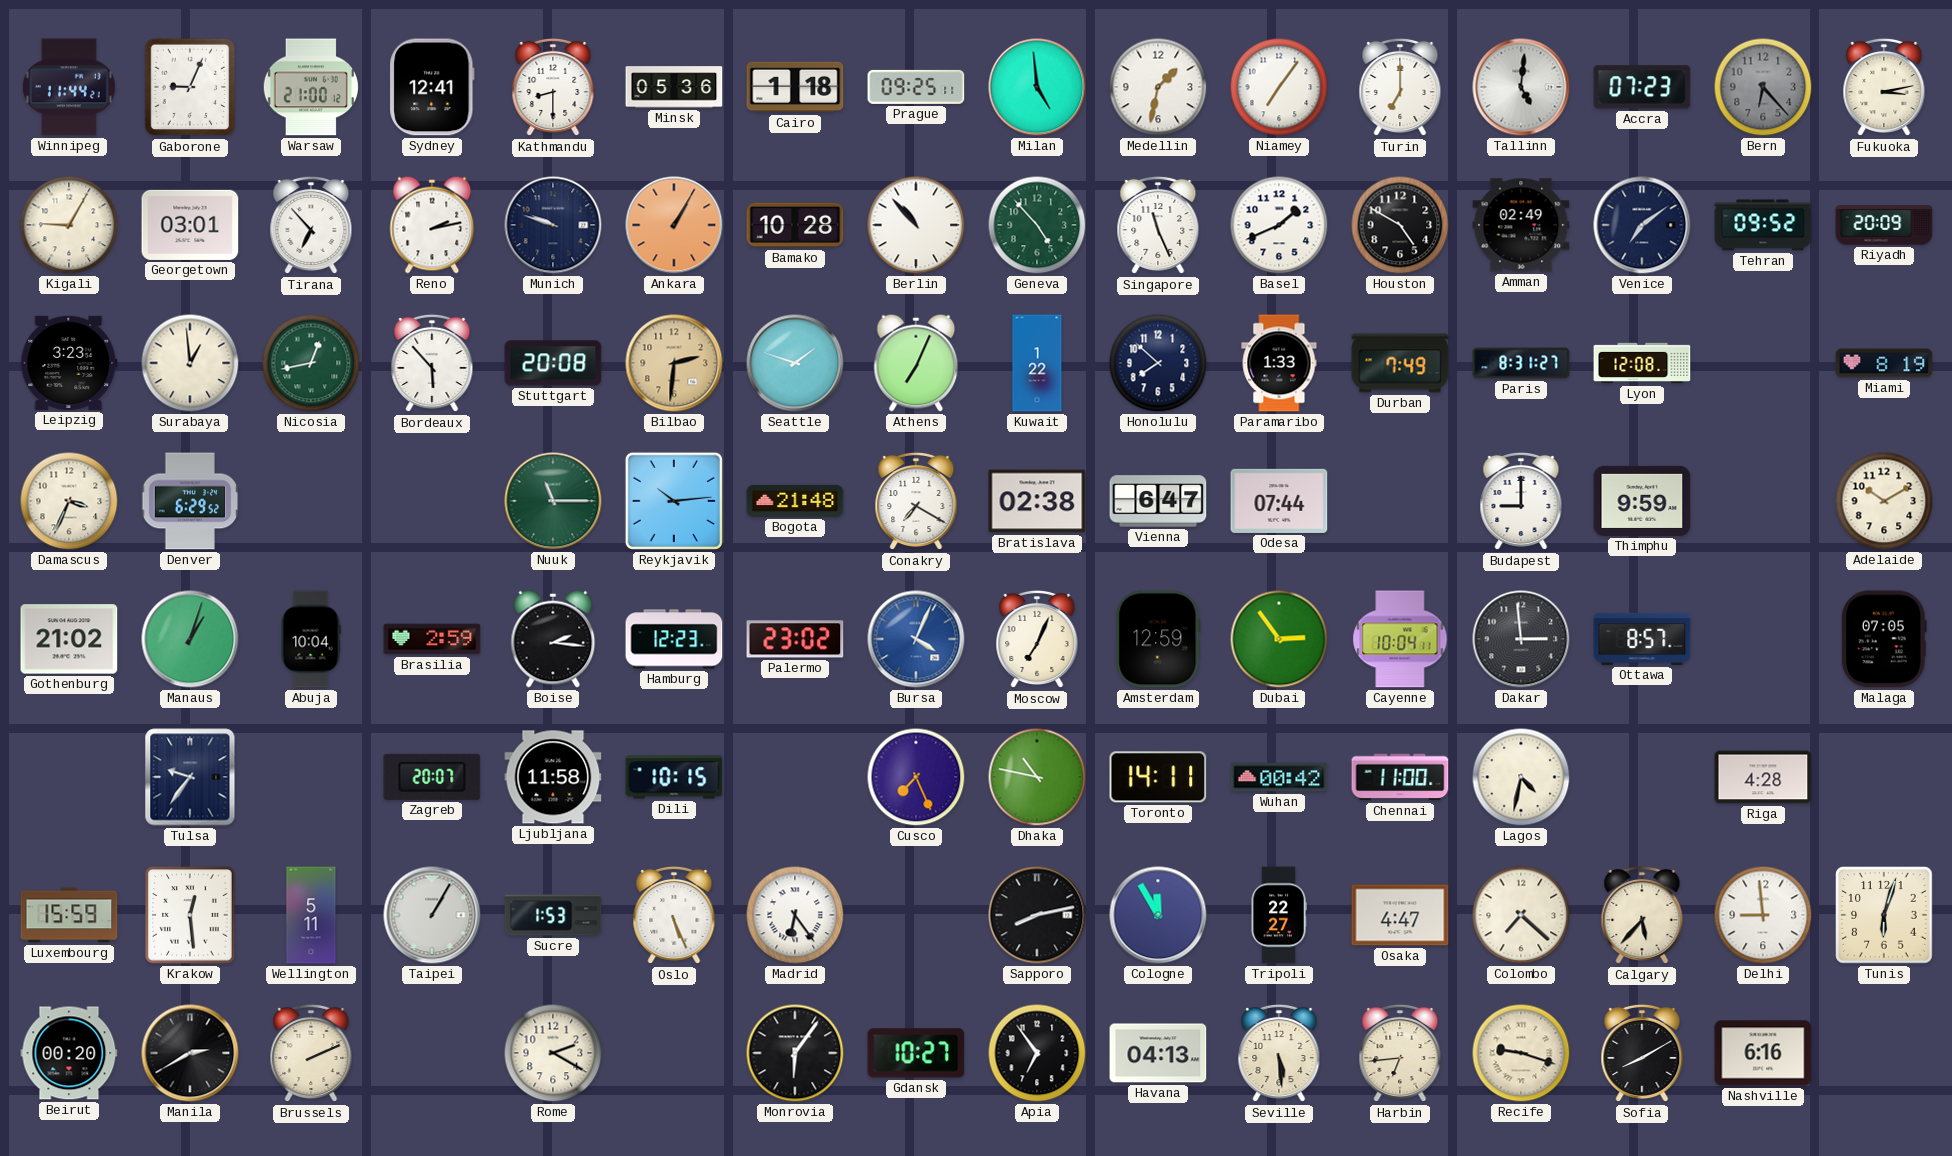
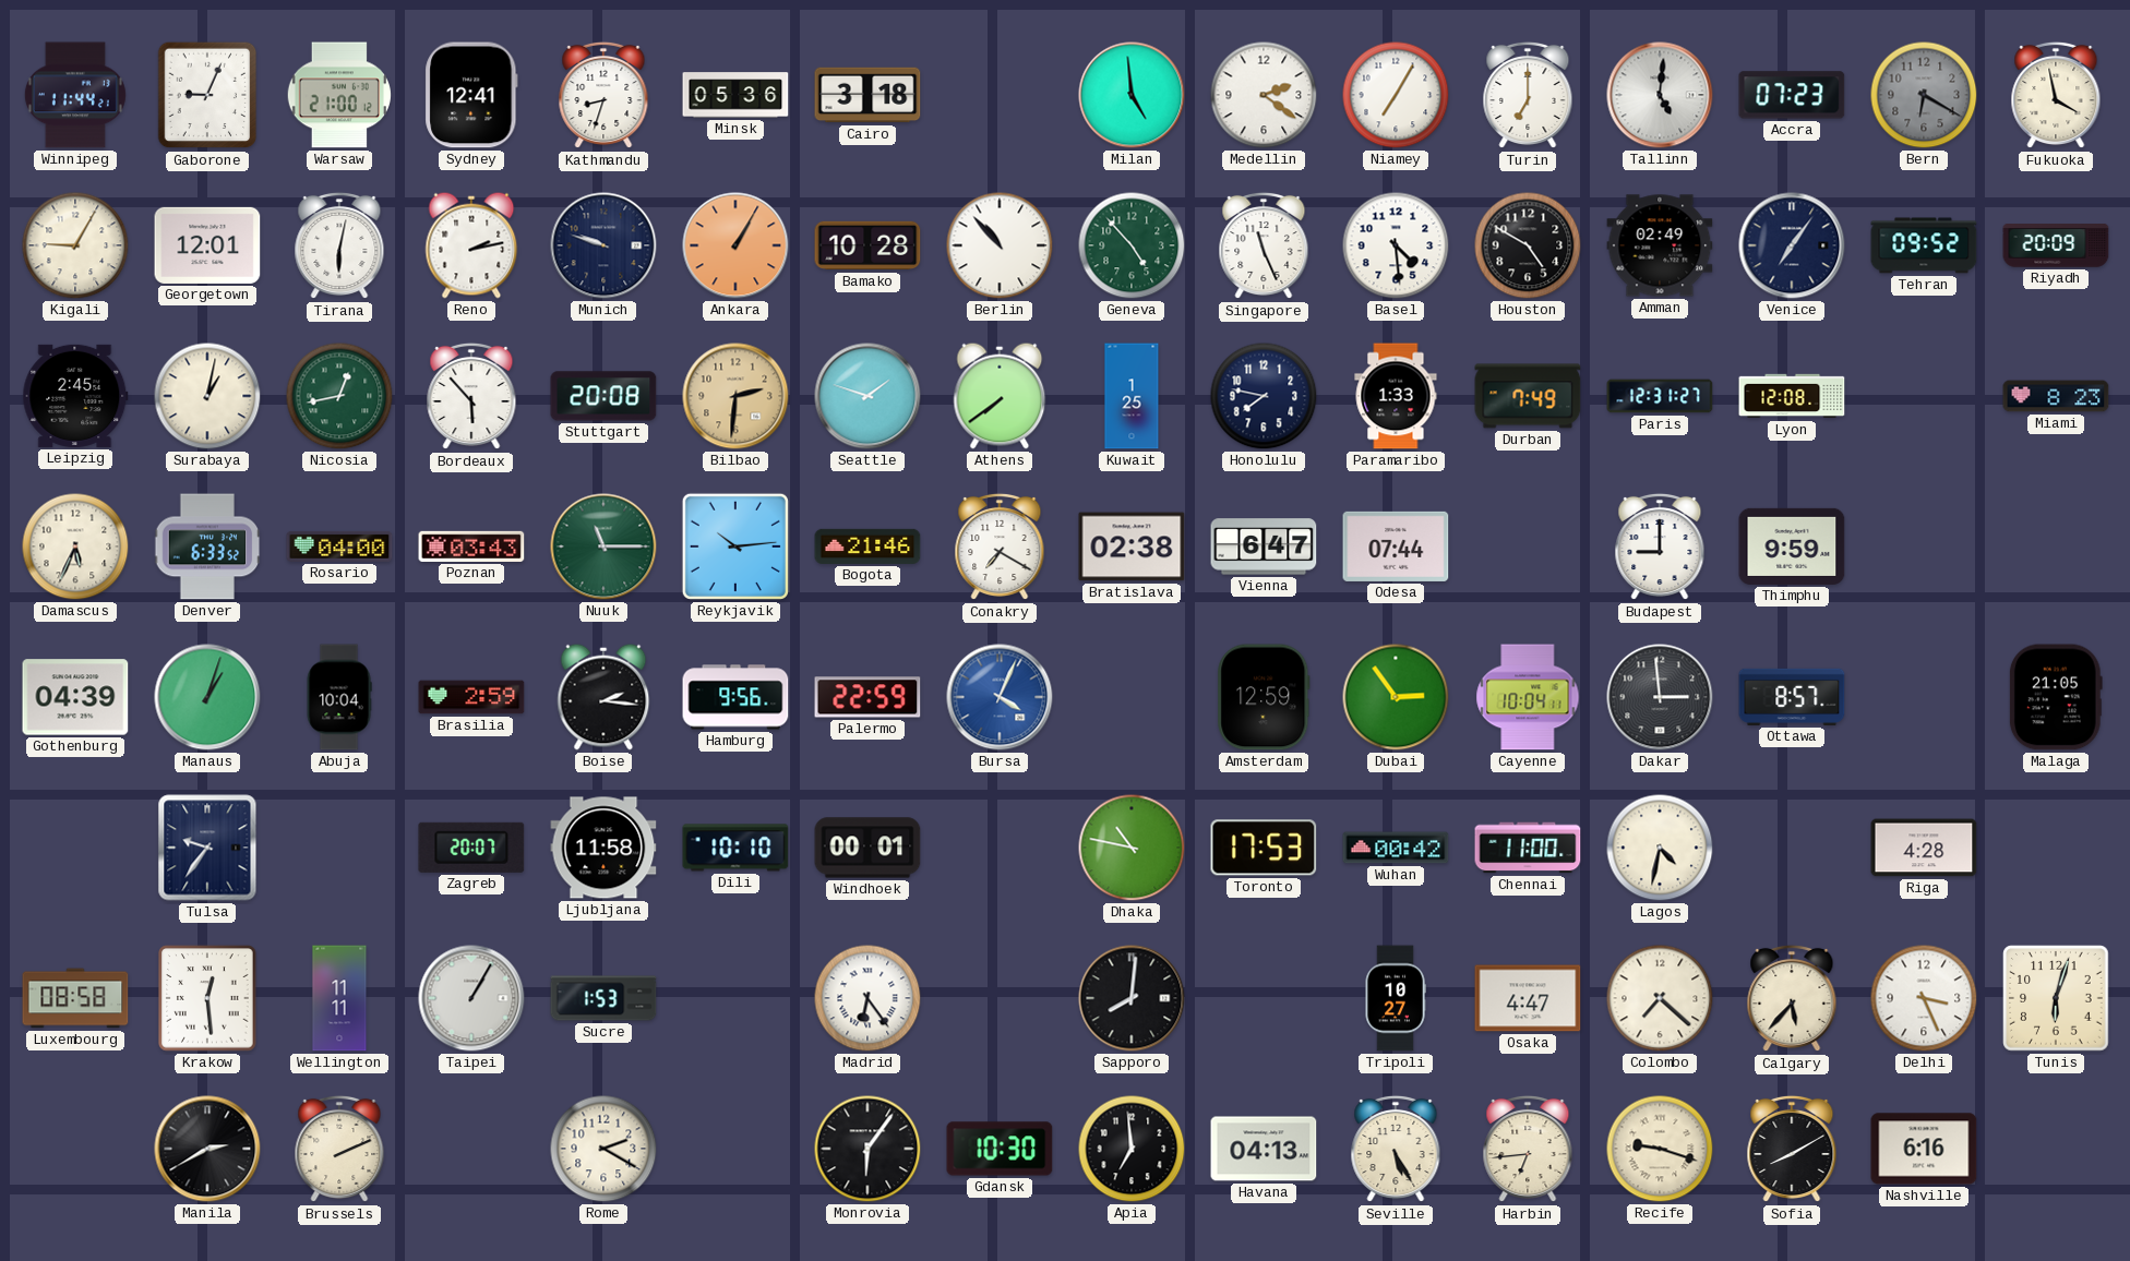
Kathmandu: 8:30 -> 8:33
Cairo: 1:18 -> 3:18
Prague: 09:25 -> none
Medellin: 1:32 -> 2:21
Niamey: 7:06 -> 7:05
Bern: 6:23 -> 6:20
Fukuoka: 3:13 -> 3:58
Georgetown: 03:01 -> 12:01
Tirana: 6:53 -> 6:02
Basel: 1:41 -> 4:29
Venice: 7:09 -> 7:06
Leipzig: 3:23 -> 2:45
Surabaya: 12:59 -> 1:02
Athens: 7:04 -> 7:39
Kuwait: 1:22 -> 1:25
Honolulu: 7:52 -> 7:47
Paris: 8:31 -> 12:31
Miami: 8:19 -> 8:23
Damascus: 3:34 -> 5:34
Denver: 6:29 -> 6:33
Rosario: none -> 04:00
Poznan: none -> 03:43
Bogota: 21:48 -> 21:46
Adelaide: 10:10 -> none
Gothenburg: 21:02 -> 04:39
Hamburg: 12:23 -> 9:56
Palermo: 23:02 -> 22:59
Moscow: 7:04 -> none
Malaga: 07:05 -> 21:05
Dili: 10:15 -> 10:10
Windhoek: none -> 00:01
Cusco: 7:26 -> none
Toronto: 14:11 -> 17:53
Luxembourg: 15:59 -> 08:58
Wellington: 5:11 -> 11:11
Oslo: 5:26 -> none
Sapporo: 8:13 -> 8:01
Cologne: 11:55 -> none
Tripoli: 22:27 -> 10:27
Delhi: 8:59 -> 3:26
Beirut: 00:20 -> none
Gdansk: 10:27 -> 10:30
Apia: 6:54 -> 6:59
Seville: 5:29 -> 5:25
